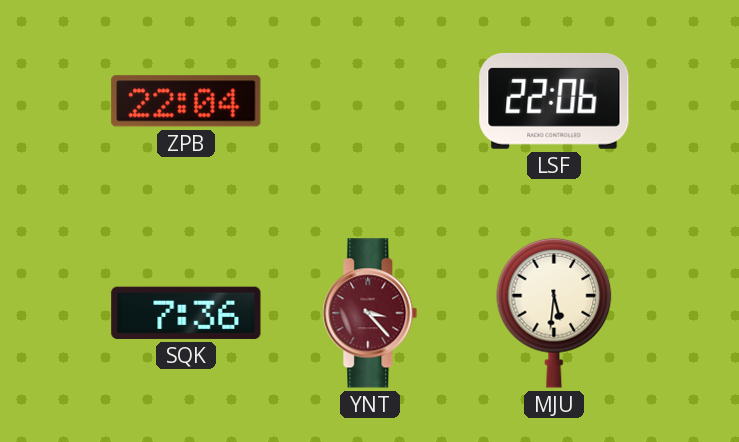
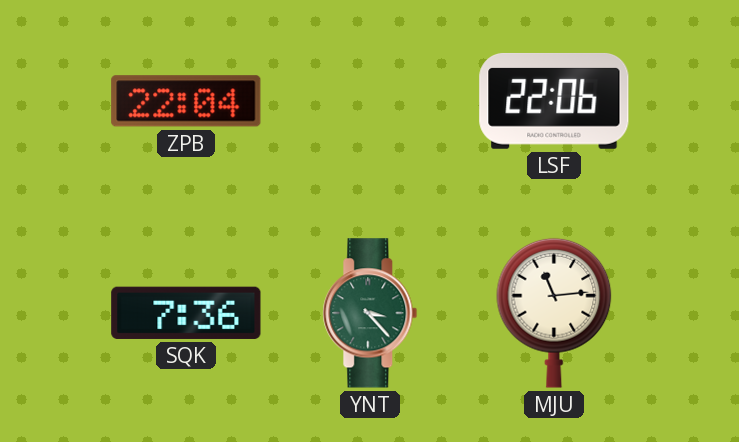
YNT dial: burgundy -> green
MJU: 5:31 -> 11:14
